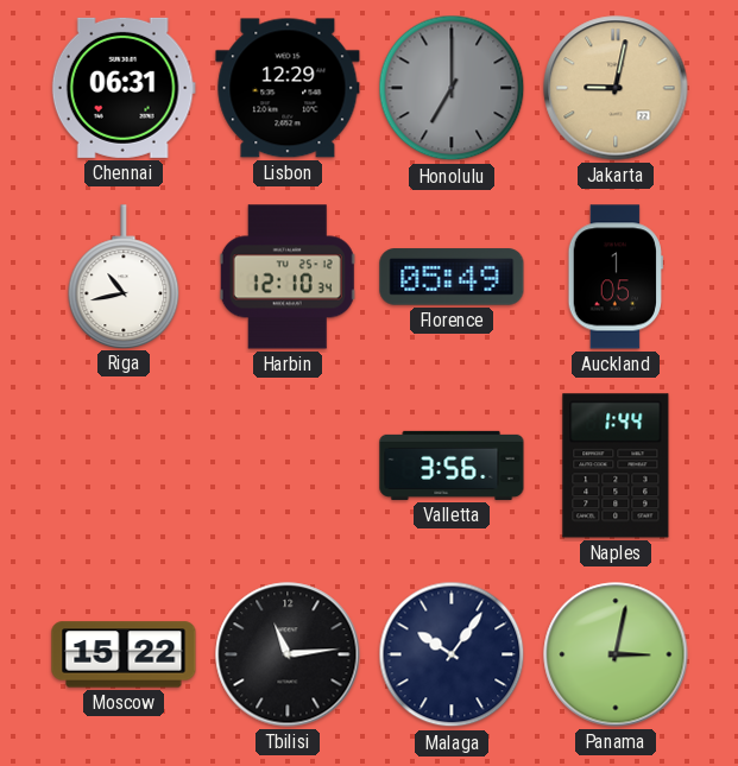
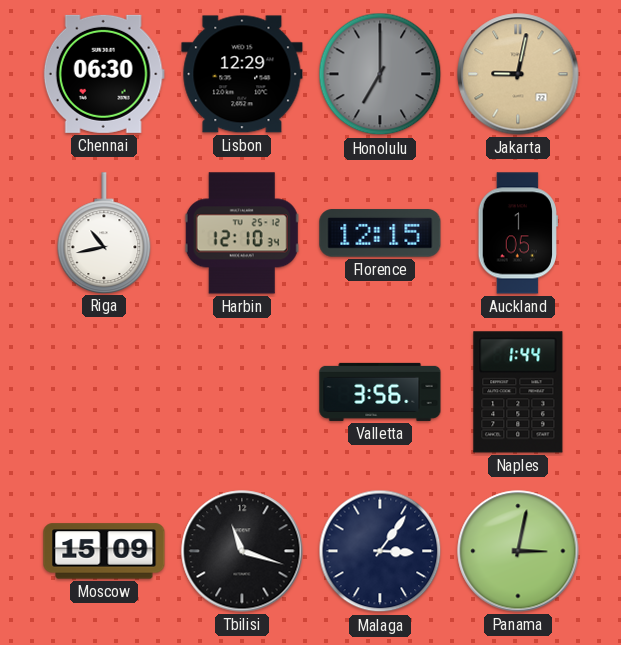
Chennai: 06:31 -> 06:30
Florence: 05:49 -> 12:15
Moscow: 15:22 -> 15:09
Tbilisi: 11:14 -> 11:18
Malaga: 10:06 -> 3:06
